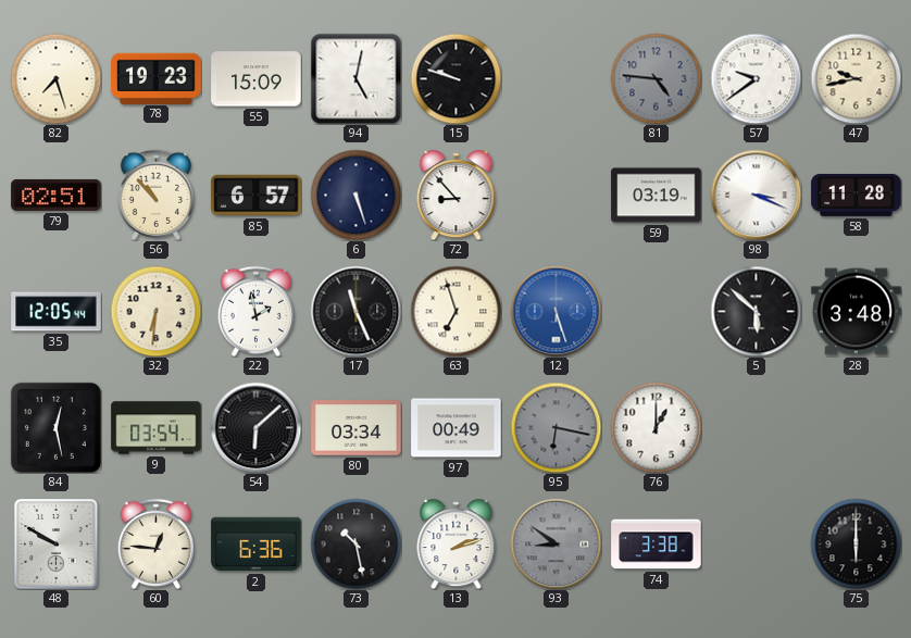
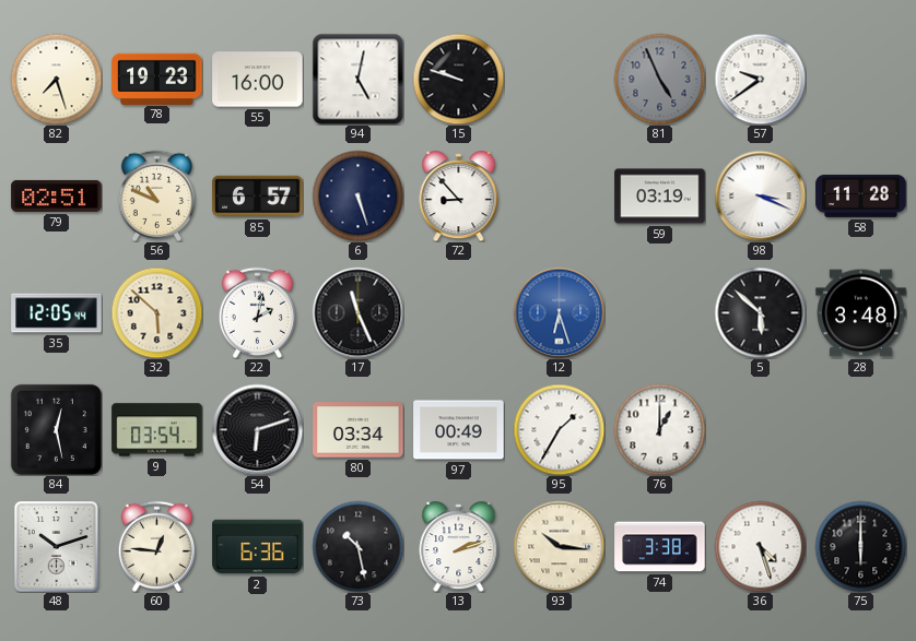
55: 15:09 -> 16:00
81: 4:46 -> 4:56
47: 9:43 -> none
56: 10:53 -> 10:49
32: 6:31 -> 5:52
22: 1:58 -> 2:02
63: 6:57 -> none
12: 5:27 -> 6:27
54: 6:08 -> 6:12
95: 6:17 -> 1:35
95 dial: grey -> white
48: 9:50 -> 10:12
93: 8:51 -> 10:16
93 dial: grey -> cream
36: none -> 4:27
